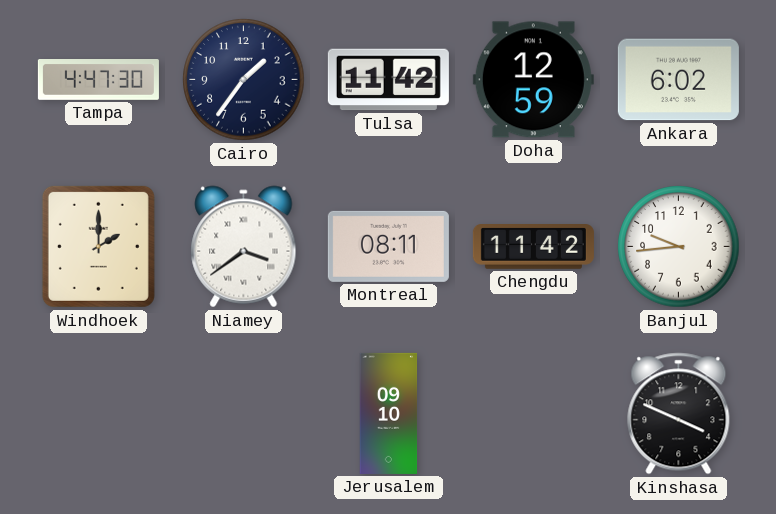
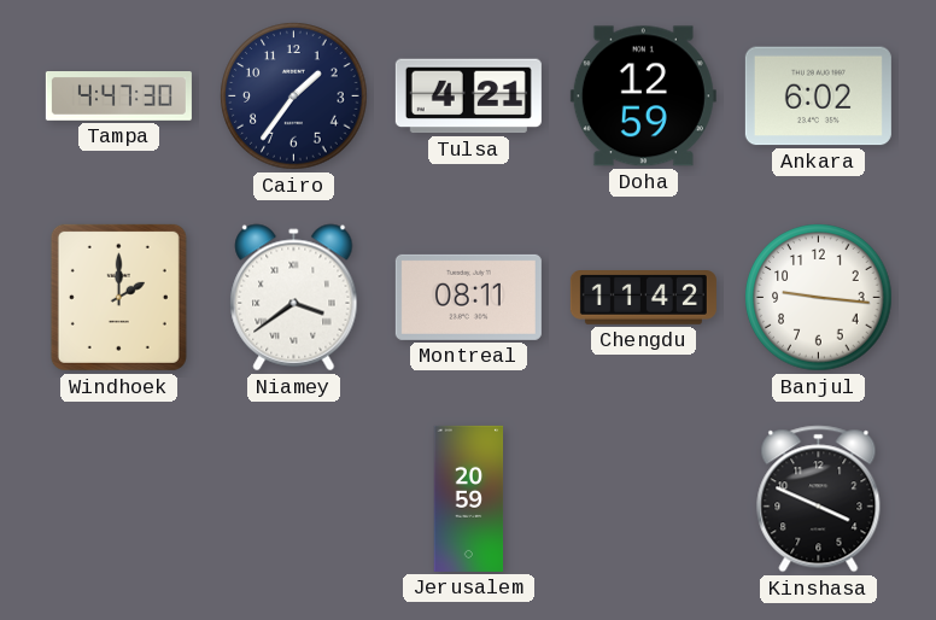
Tulsa: 11:42 -> 4:21
Banjul: 9:44 -> 9:16
Jerusalem: 09:10 -> 20:59
